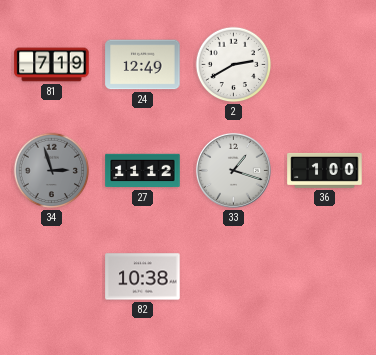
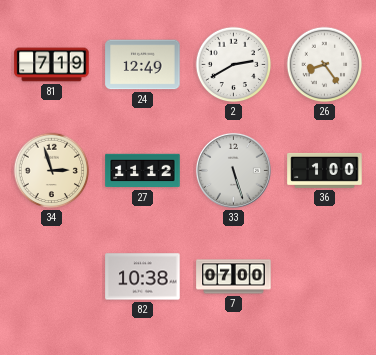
26: none -> 8:24
34 dial: grey -> cream
33: 1:18 -> 5:27
7: none -> 07:00
